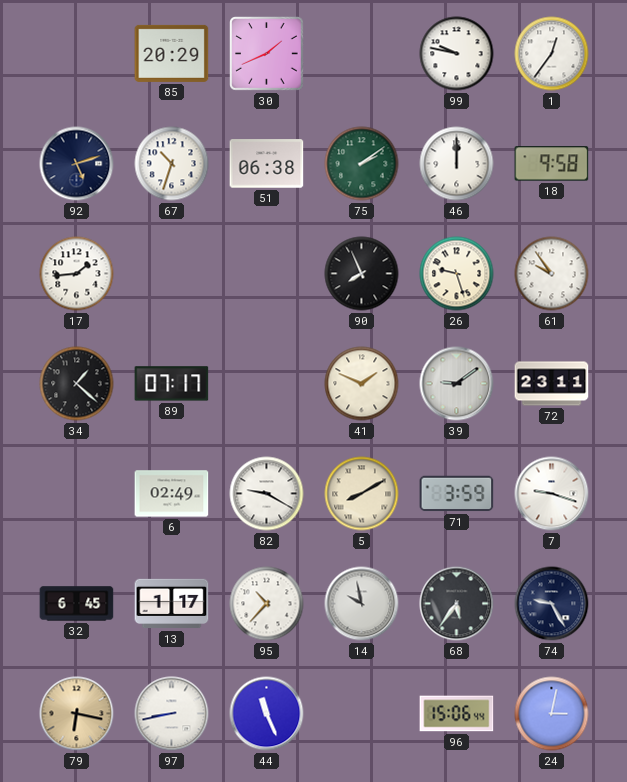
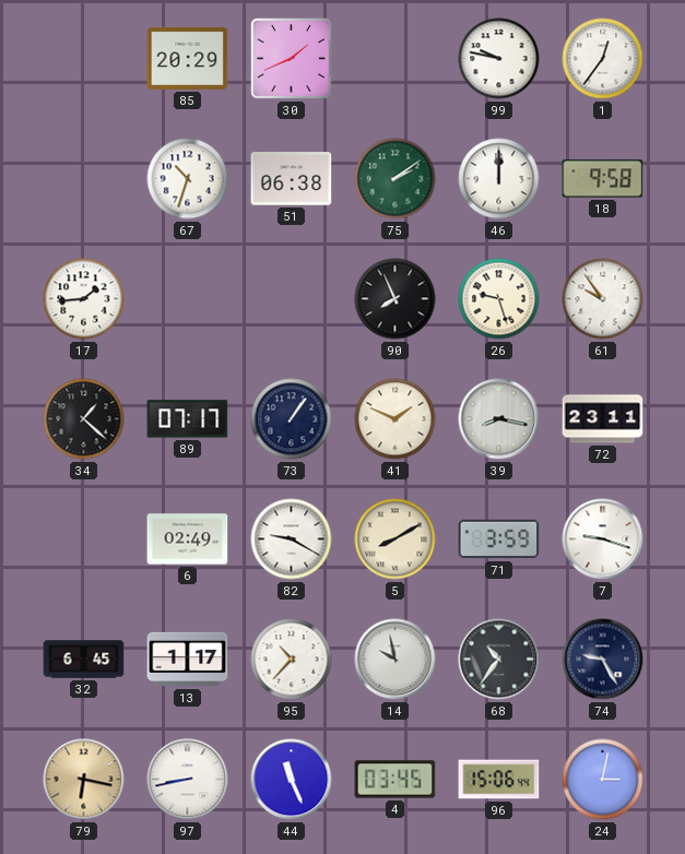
92: 5:12 -> none
73: none -> 1:06
39: 9:09 -> 8:17
68: 5:36 -> 10:36
4: none -> 03:45
